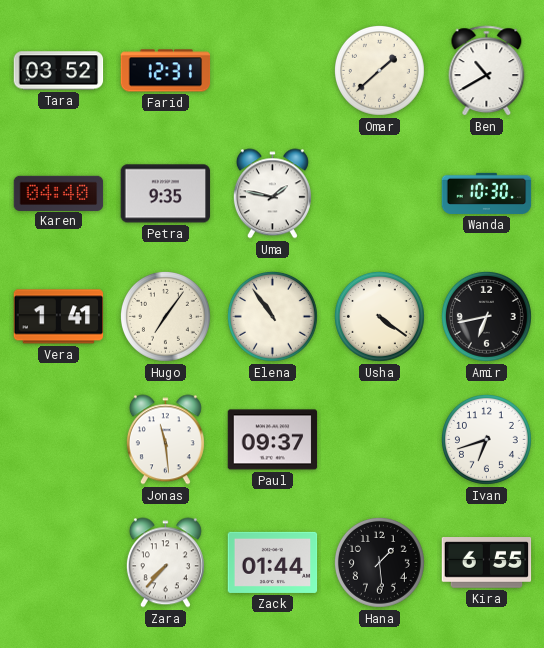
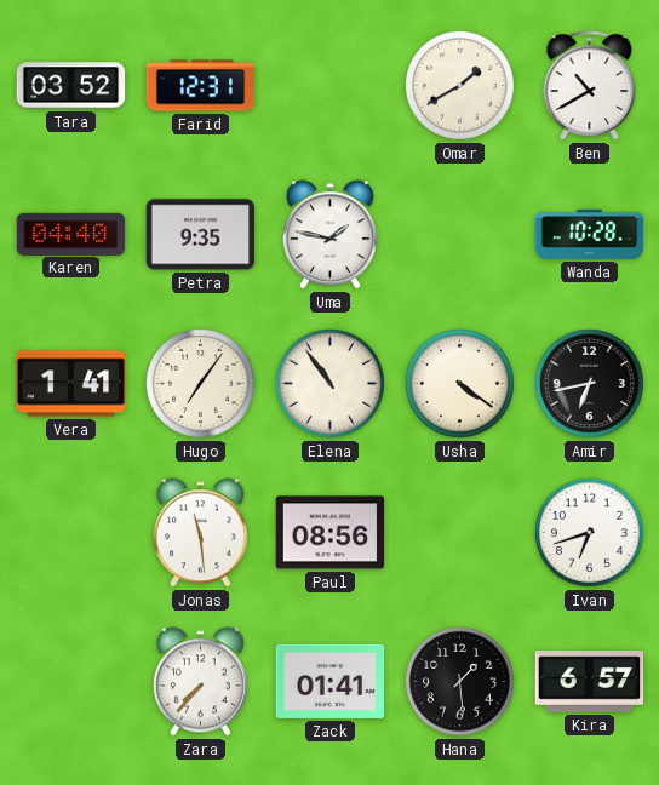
Omar: 1:38 -> 1:40
Wanda: 10:30 -> 10:28
Paul: 09:37 -> 08:56
Zack: 01:44 -> 01:41
Kira: 6:55 -> 6:57
